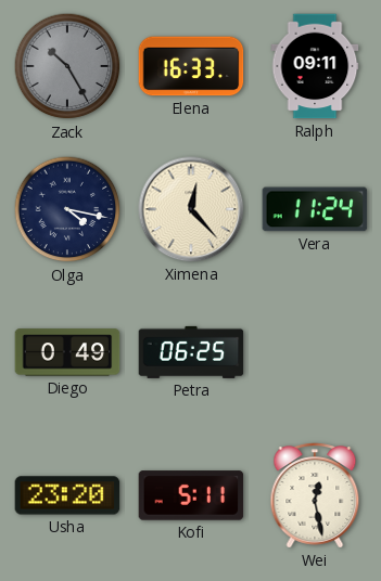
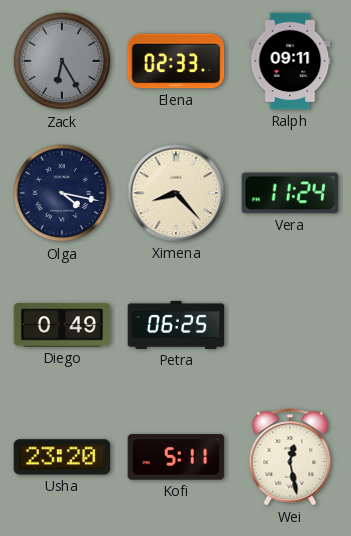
Zack: 10:25 -> 6:25
Elena: 16:33 -> 02:33
Ximena: 12:23 -> 8:23
